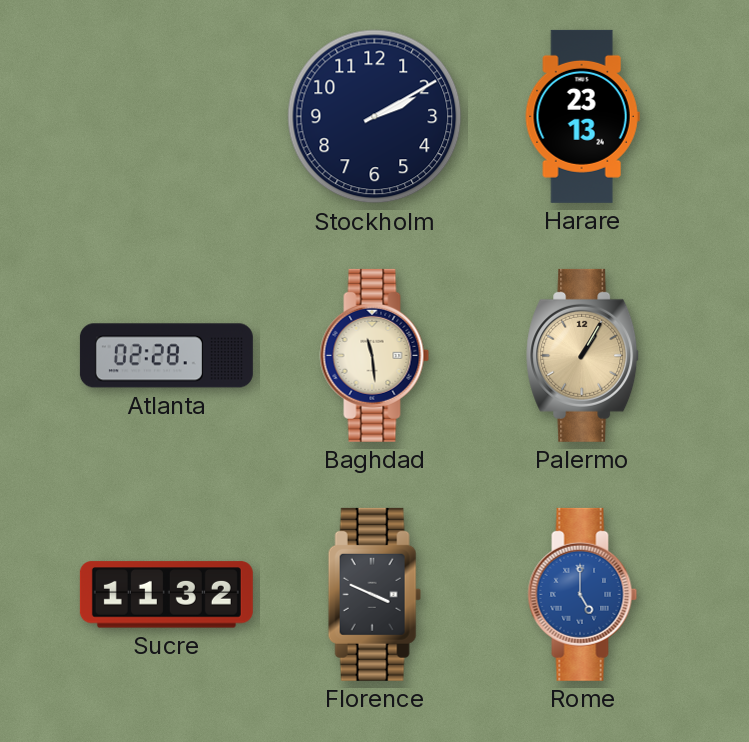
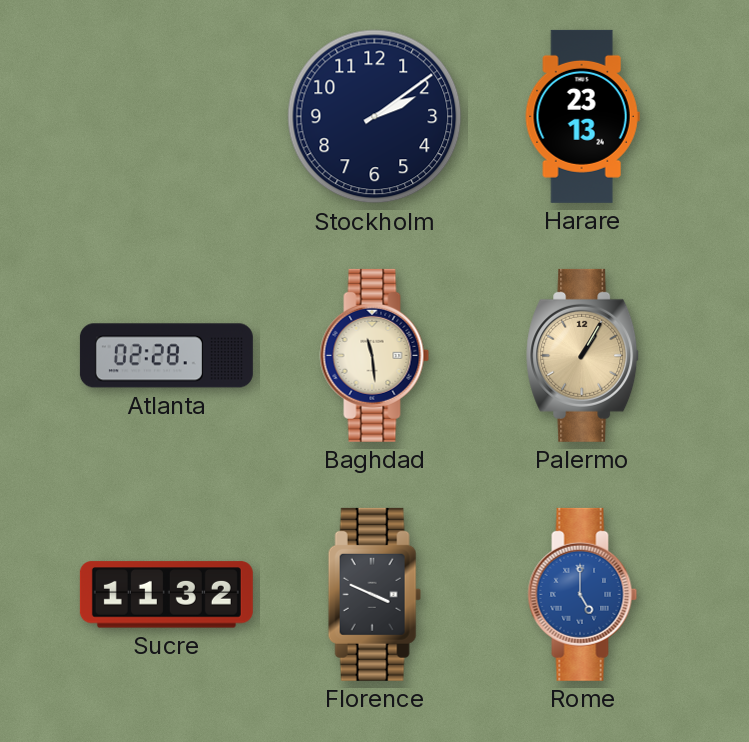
Stockholm: 2:10 -> 2:09
